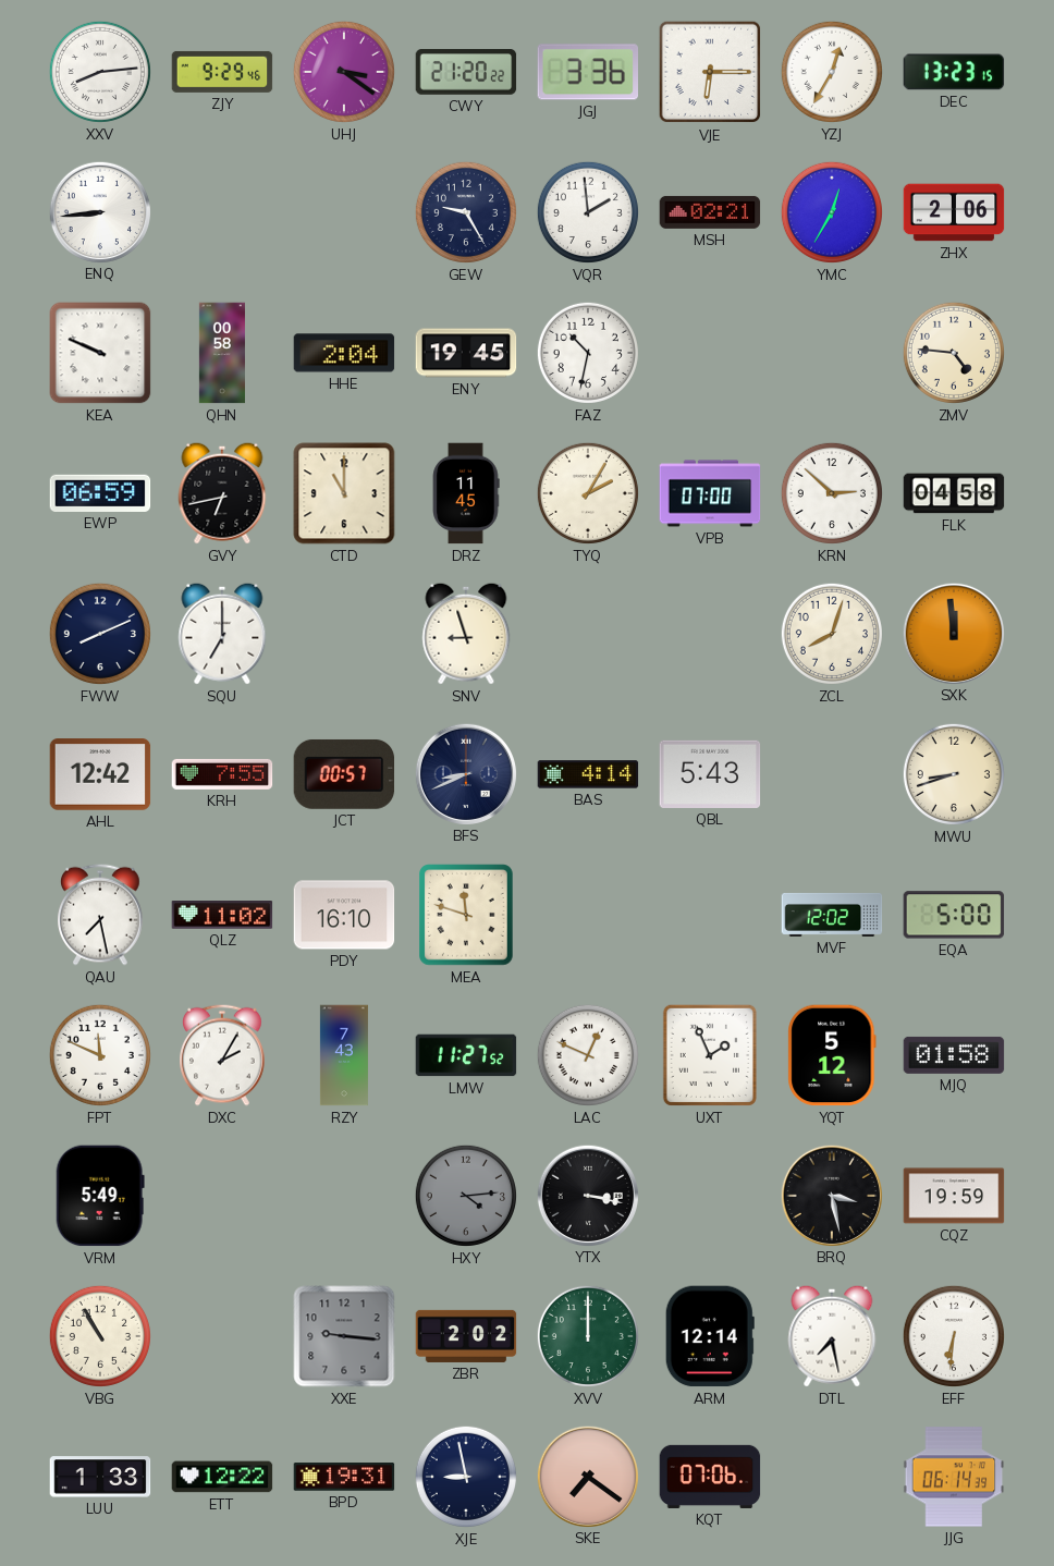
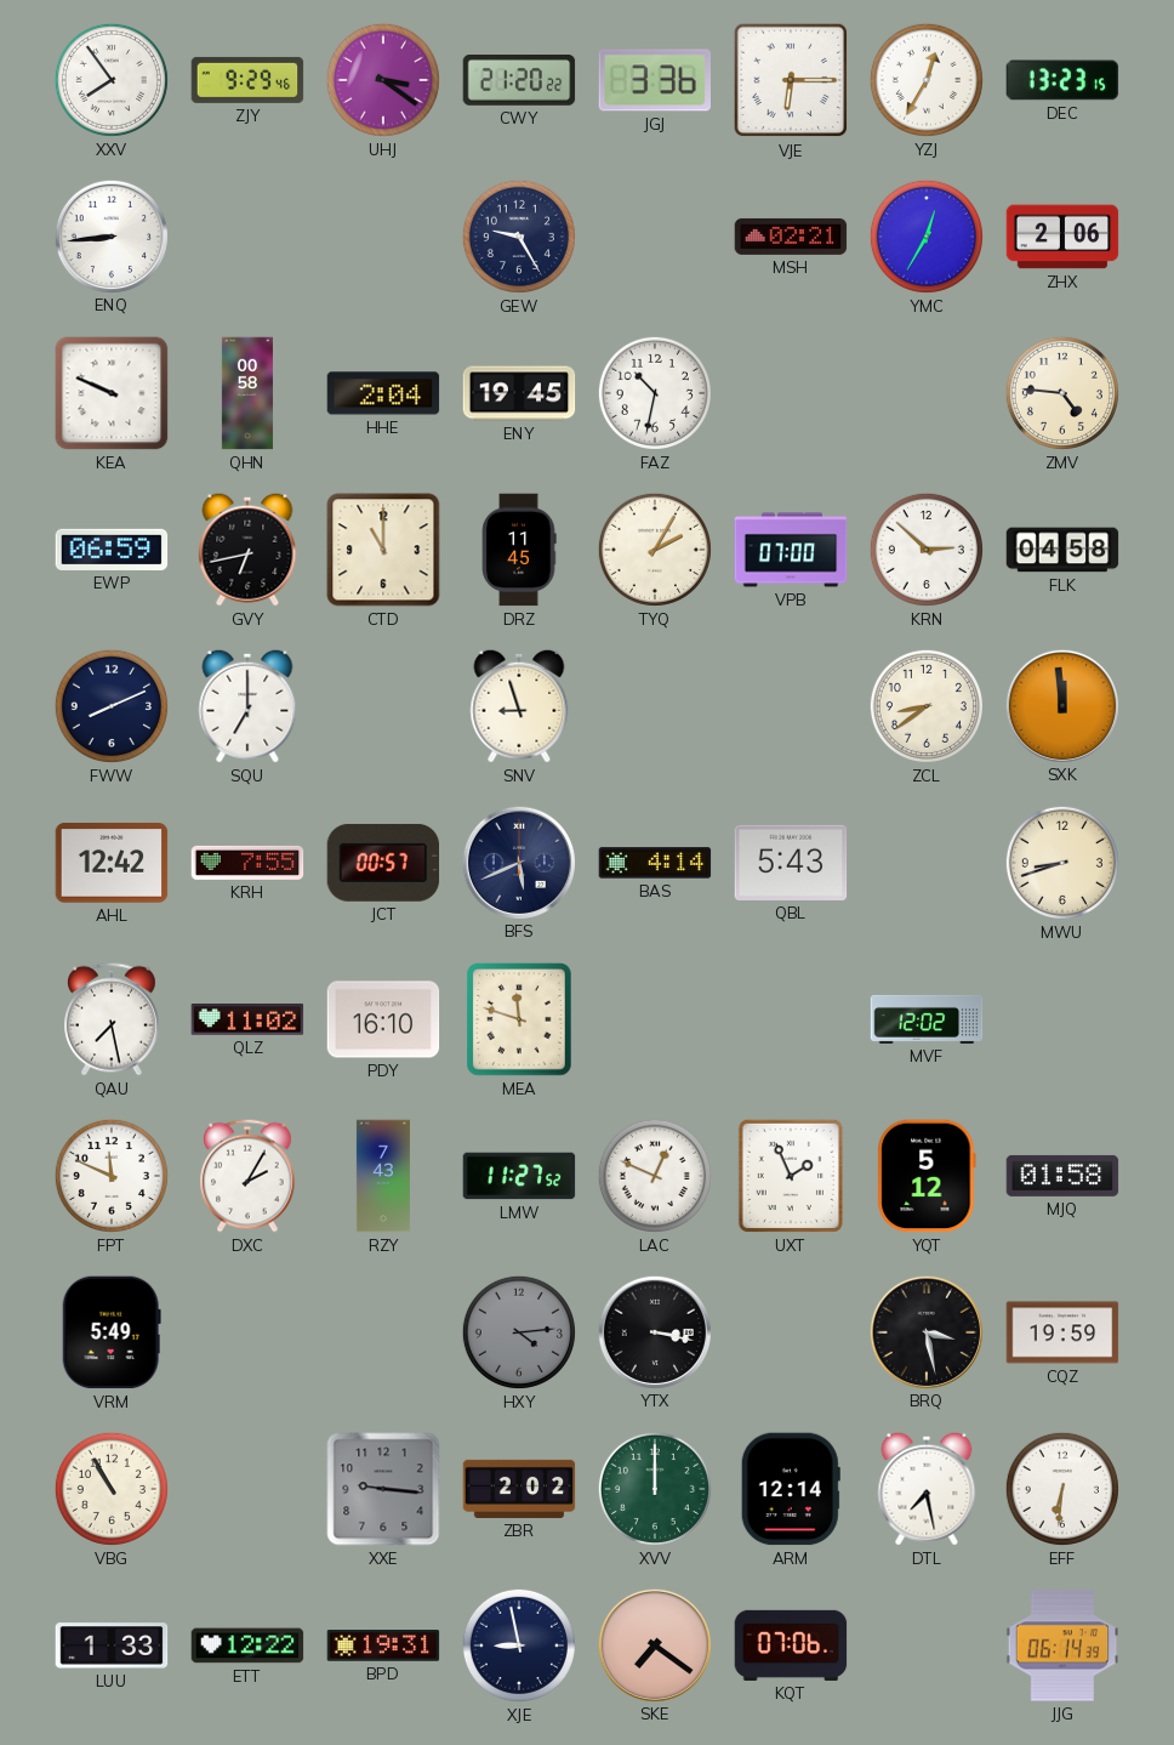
XXV: 8:14 -> 7:54
VQR: 1:59 -> none
ZCL: 8:03 -> 8:39
BFS: 8:41 -> 5:41
EQA: 5:00 -> none
